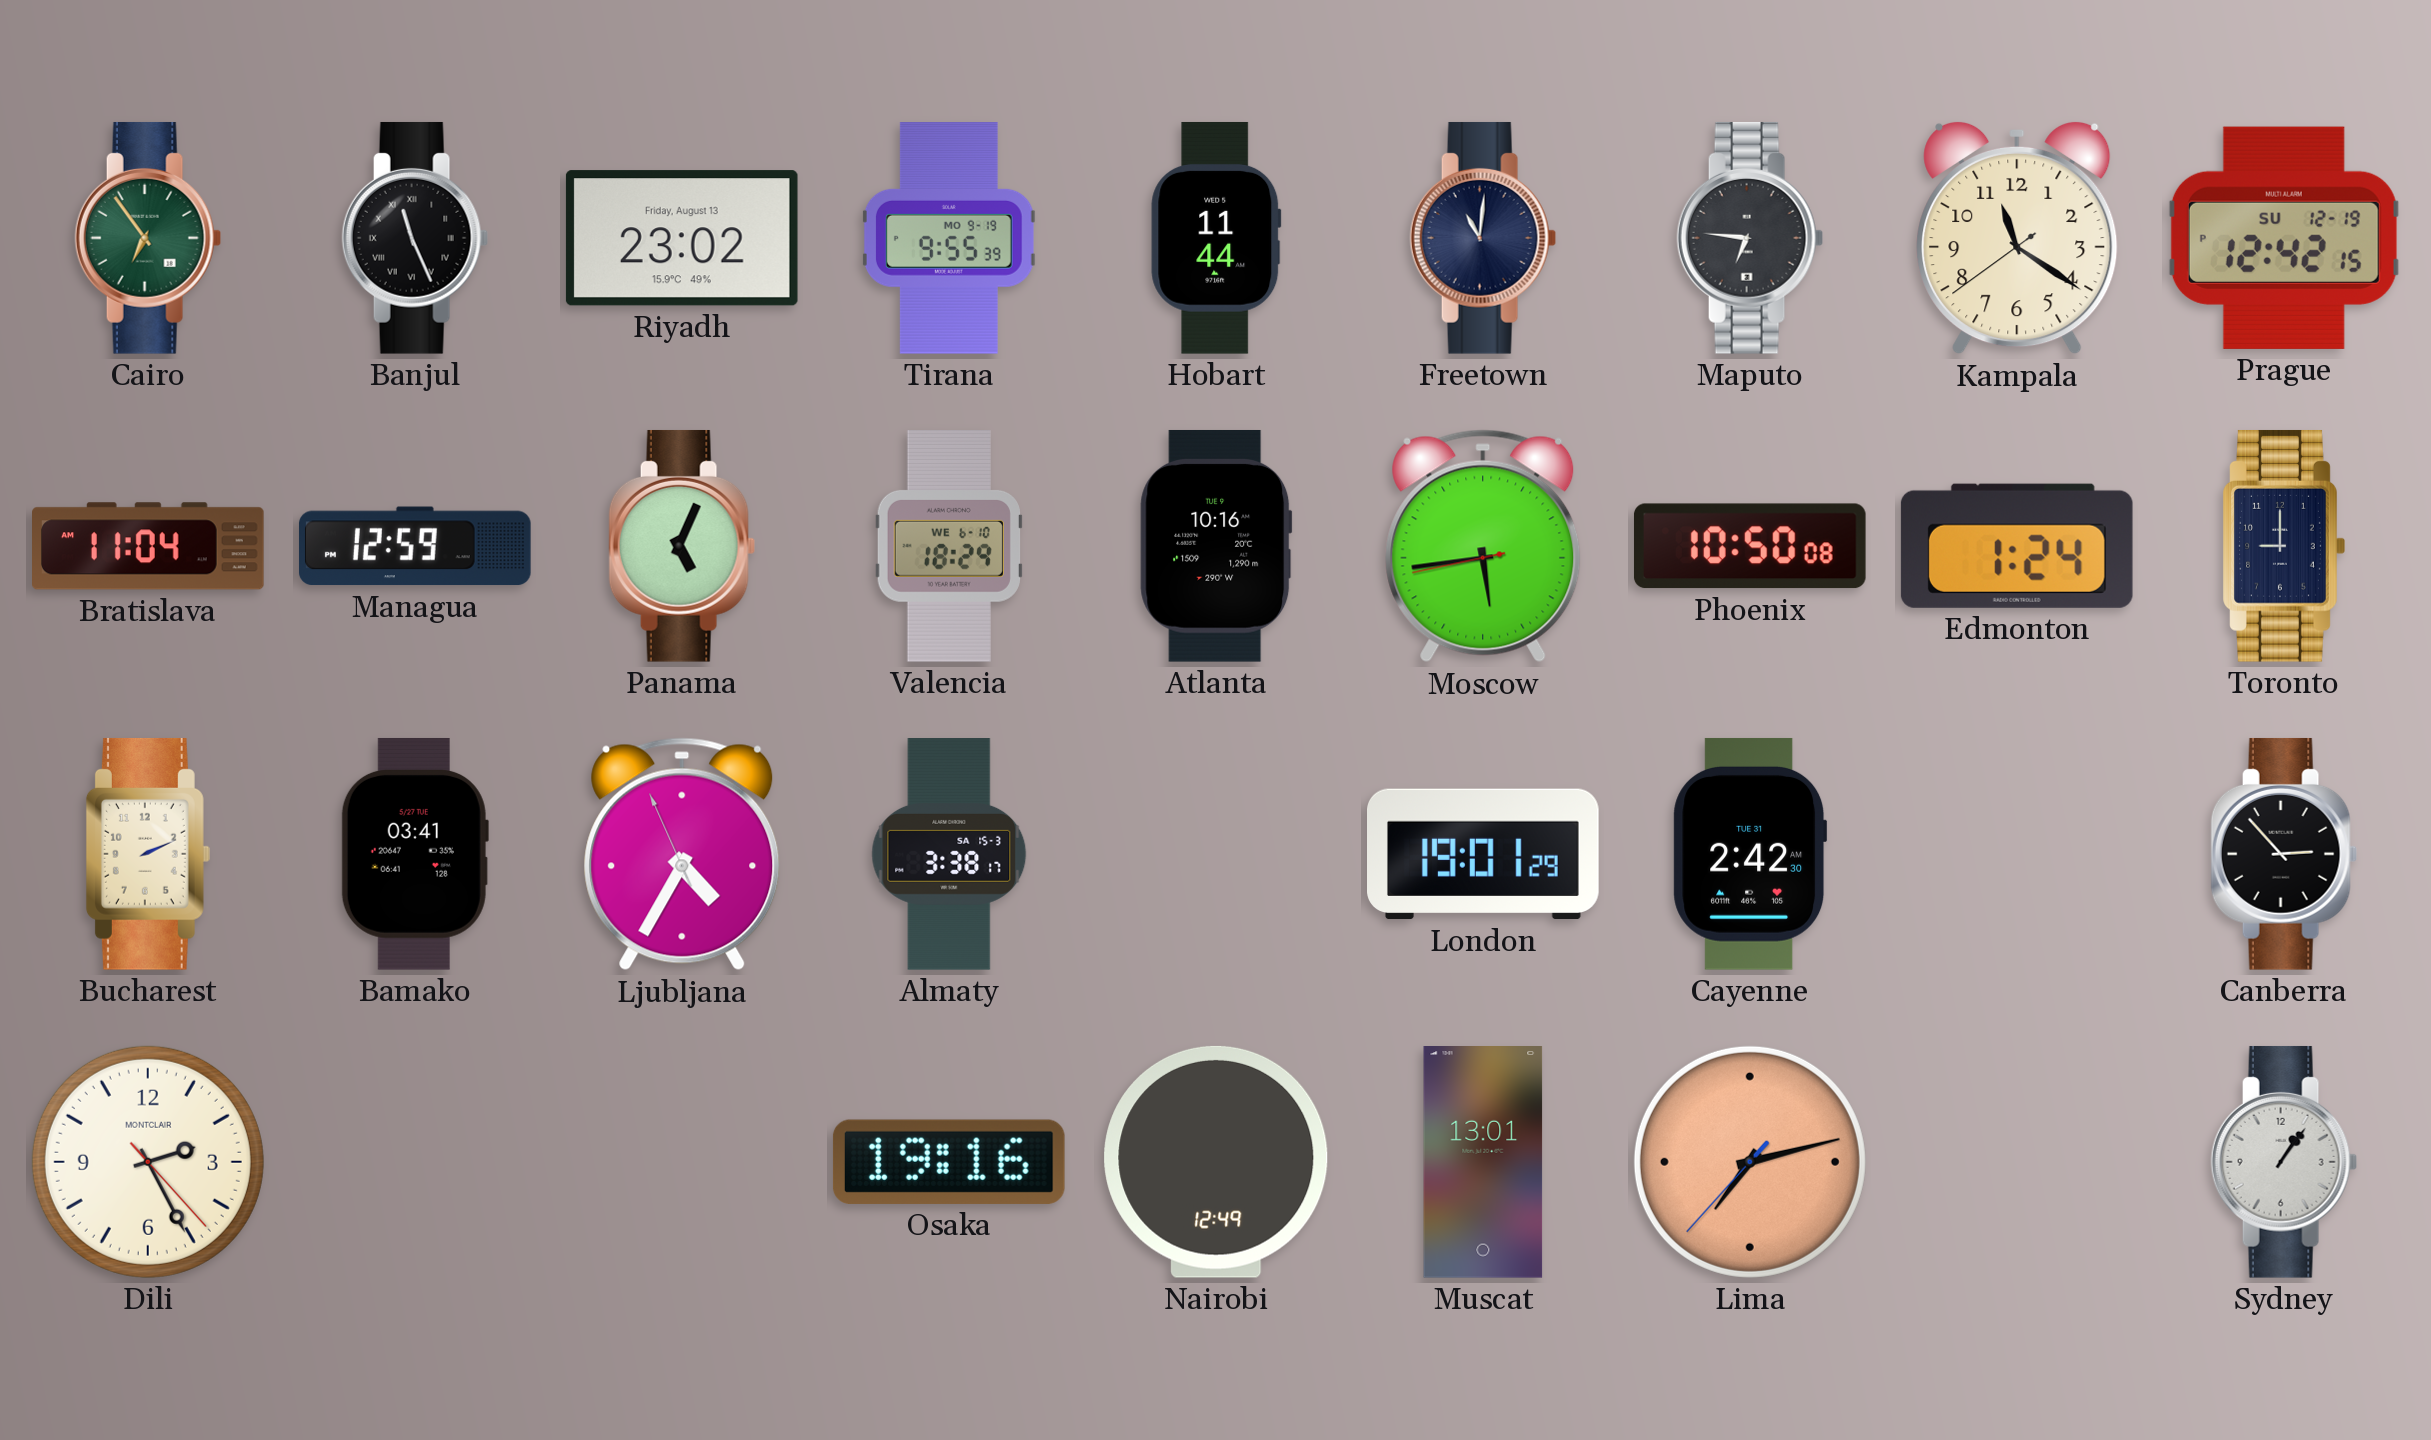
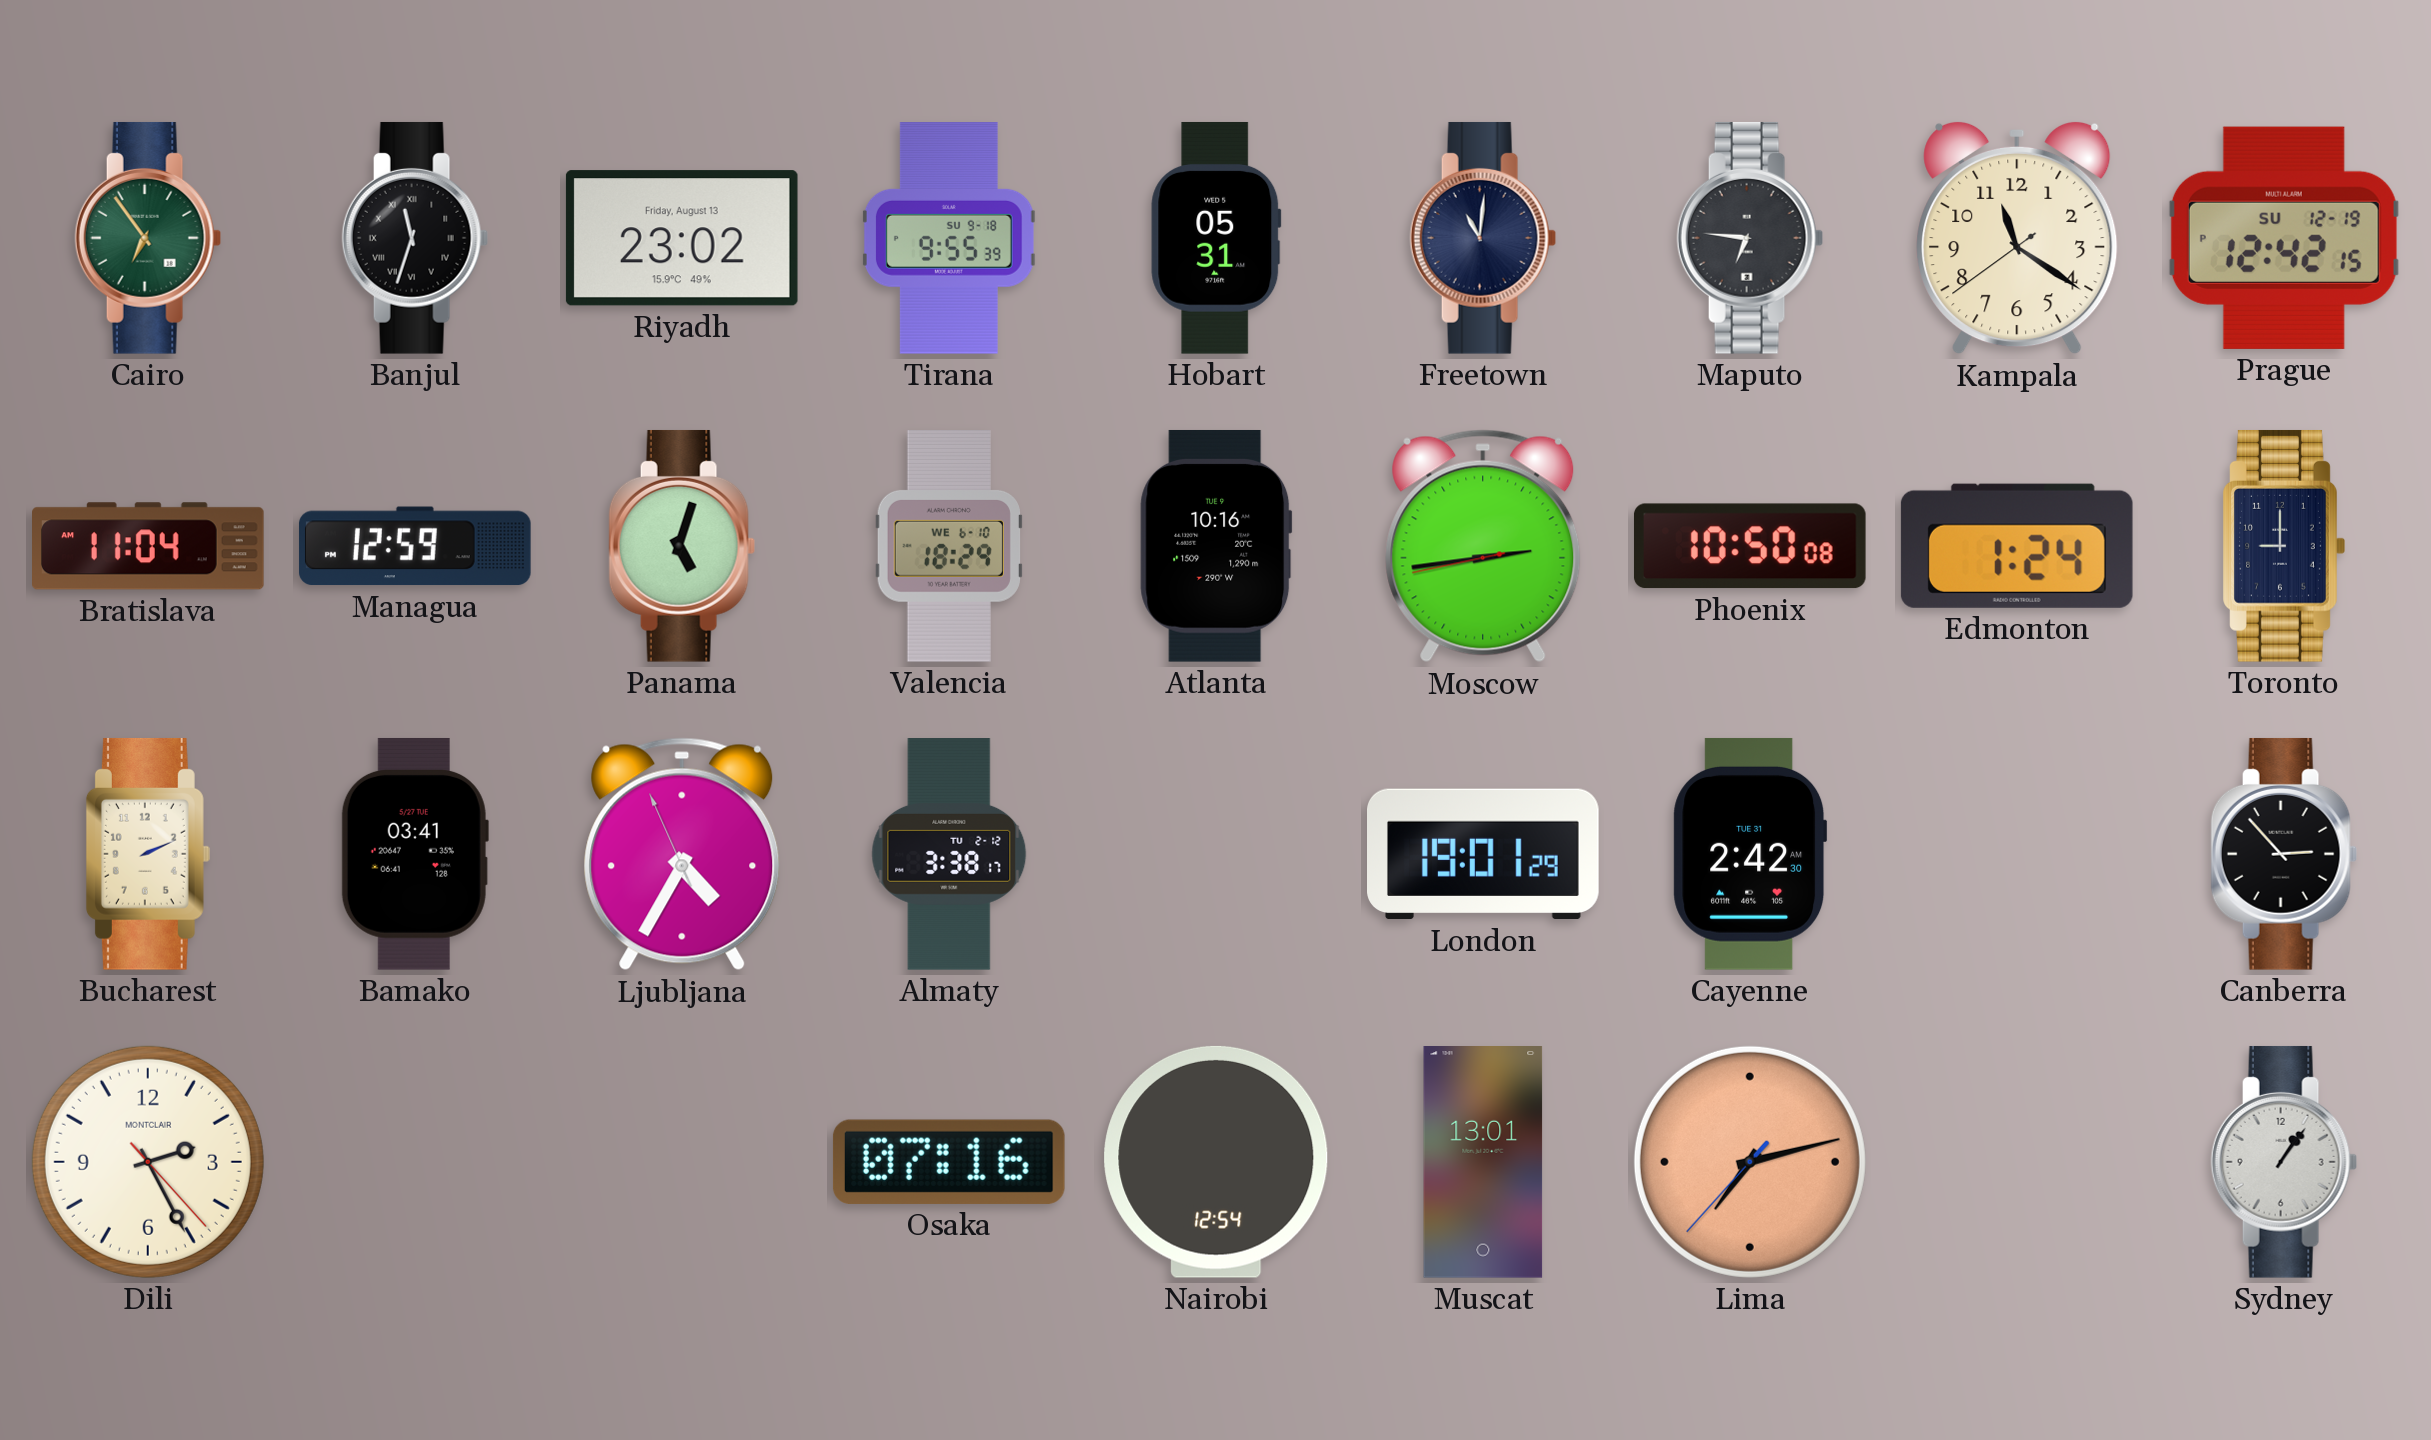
Banjul: 11:26 -> 11:33
Tirana date: MO 9-19 -> SU 9-18
Hobart: 11:44 -> 05:31
Panama: 5:04 -> 5:03
Moscow: 5:43 -> 2:43
Almaty date: SA 15-3 -> TU 2-12
Osaka: 19:16 -> 07:16
Nairobi: 12:49 -> 12:54
